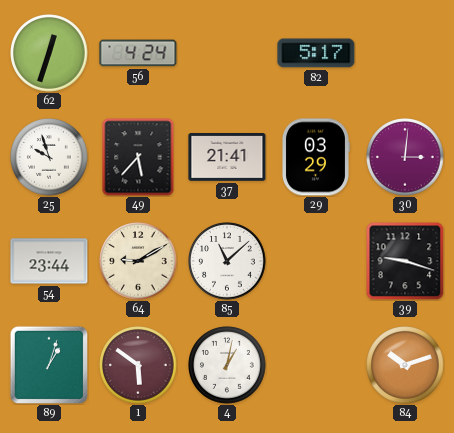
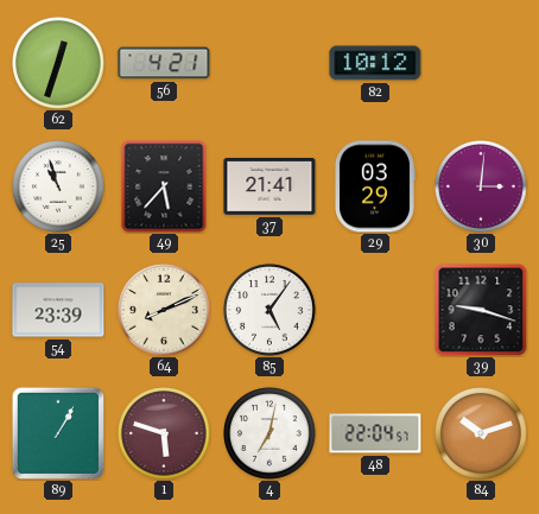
56: 4:24 -> 4:21
82: 5:17 -> 10:12
25: 9:57 -> 10:57
54: 23:44 -> 23:39
64: 9:10 -> 8:11
85: 11:08 -> 5:06
89: 1:03 -> 1:05
1: 5:51 -> 5:48
4: 1:02 -> 7:02
48: none -> 22:04
